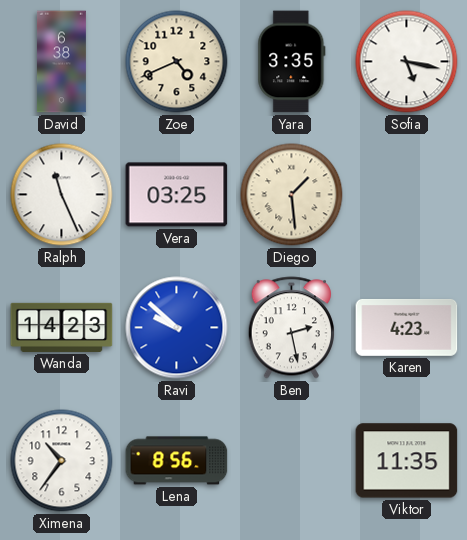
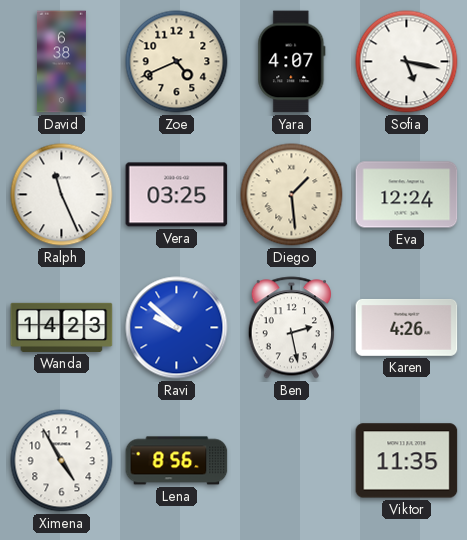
Yara: 3:35 -> 4:07
Eva: none -> 12:24
Karen: 4:23 -> 4:26
Ximena: 10:36 -> 4:55
